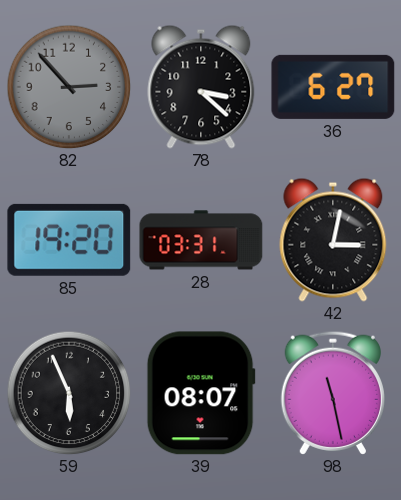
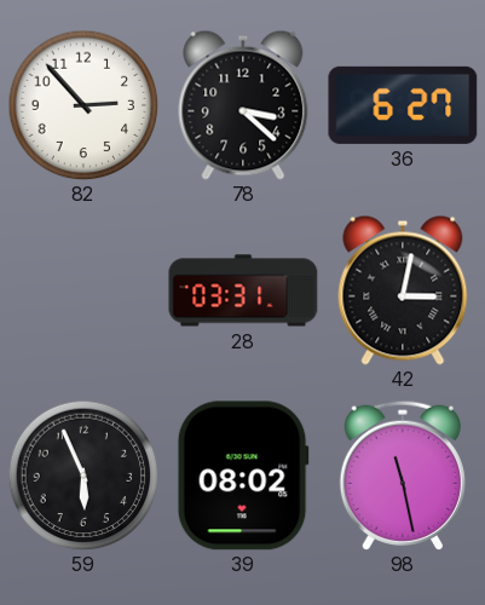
82 dial: grey -> white
85: 19:20 -> none
39: 08:07 -> 08:02
